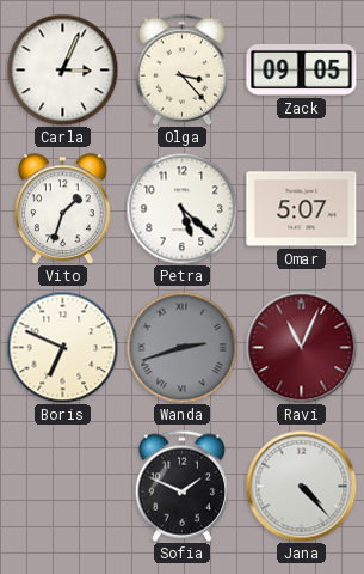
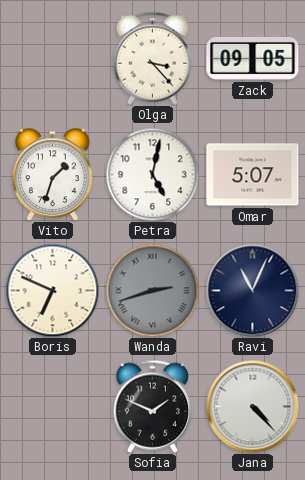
Carla: 3:04 -> none
Petra: 5:22 -> 5:02
Ravi dial: burgundy -> navy
